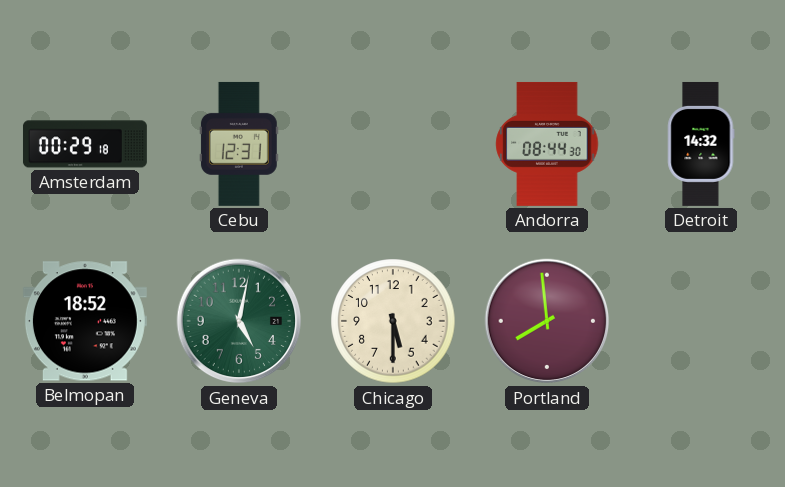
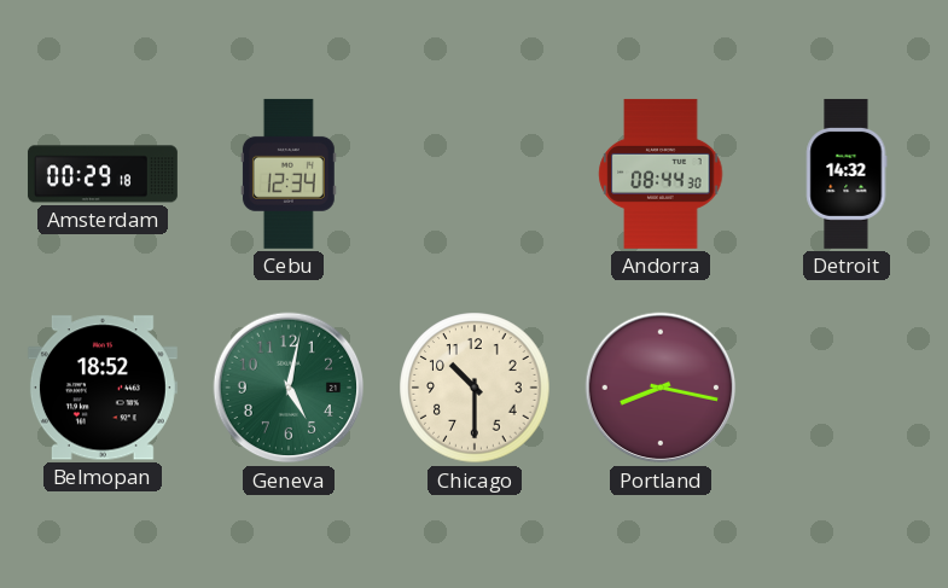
Cebu: 12:31 -> 12:34
Chicago: 5:30 -> 10:30
Portland: 7:59 -> 8:17
